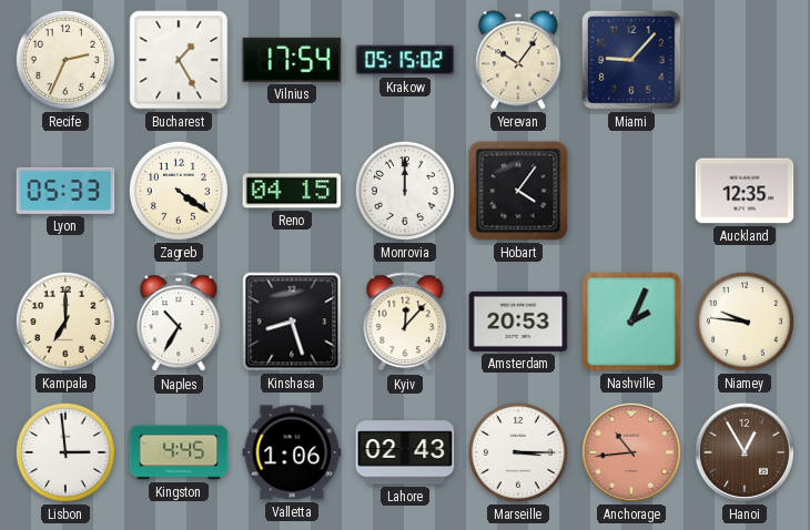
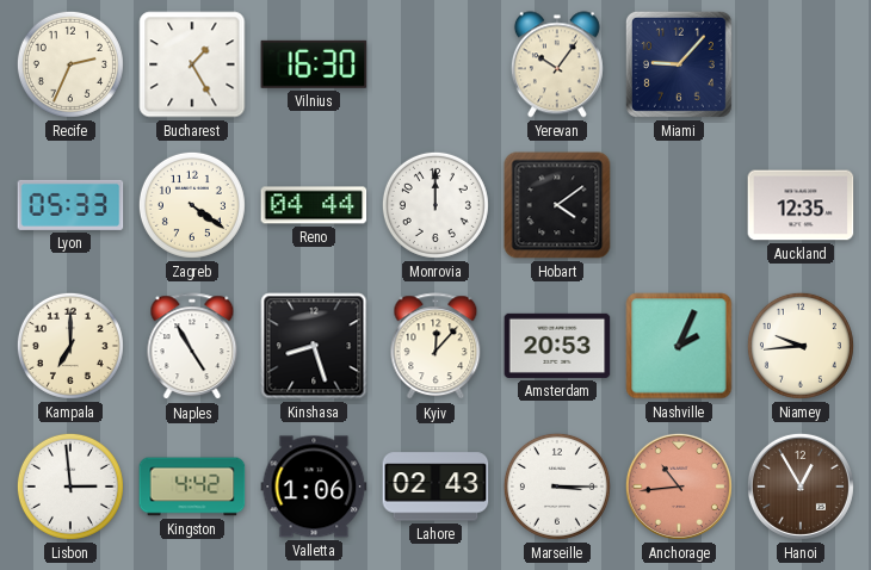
Vilnius: 17:54 -> 16:30
Krakow: 05:15 -> none
Reno: 04:15 -> 04:44
Hobart: 4:06 -> 4:09
Naples: 10:35 -> 4:55
Niamey: 9:46 -> 9:44
Kingston: 4:45 -> 4:42
